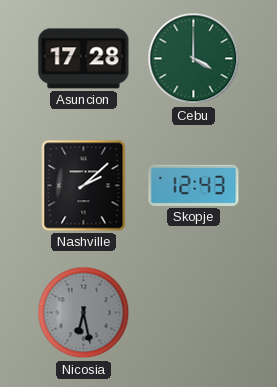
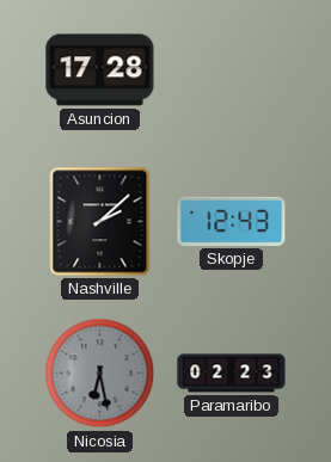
Cebu: 4:00 -> none
Paramaribo: none -> 02:23
